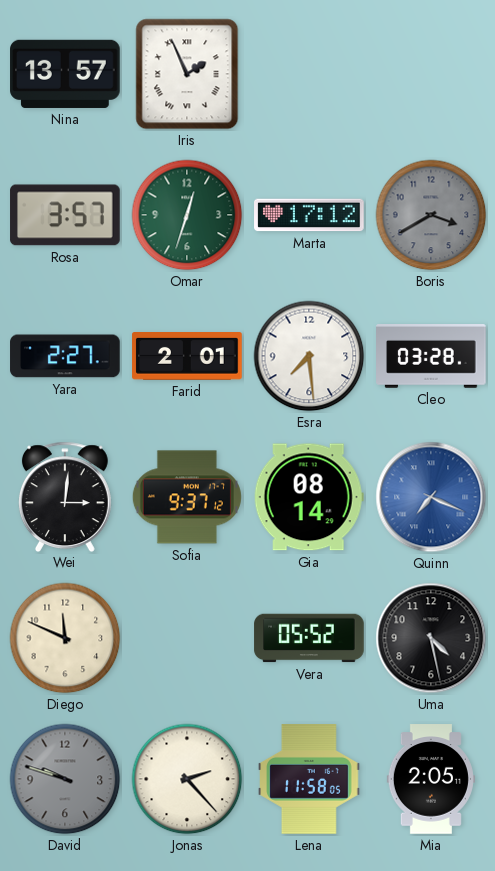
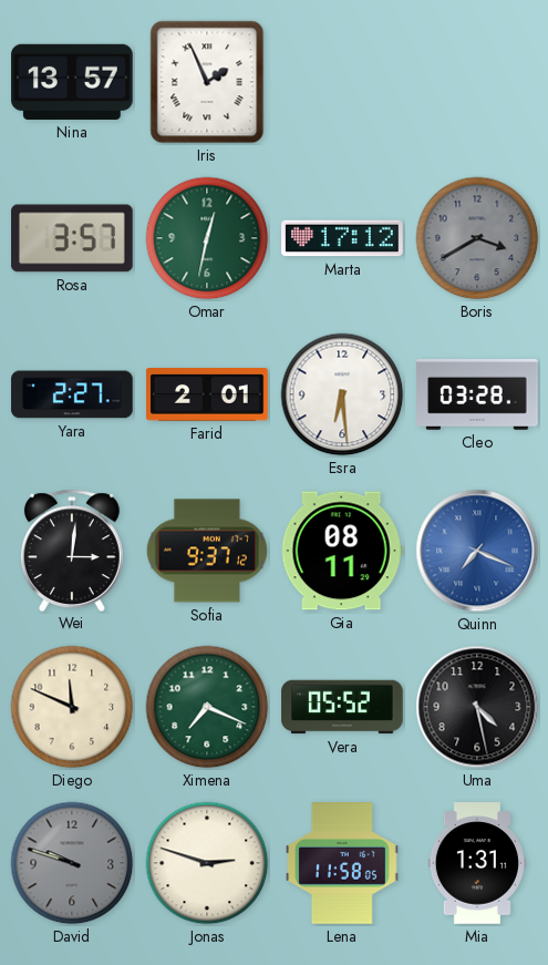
Omar: 12:33 -> 12:32
Esra: 7:29 -> 6:29
Gia: 08:14 -> 08:11
Ximena: none -> 7:19
Jonas: 2:23 -> 2:48
Mia: 2:05 -> 1:31
